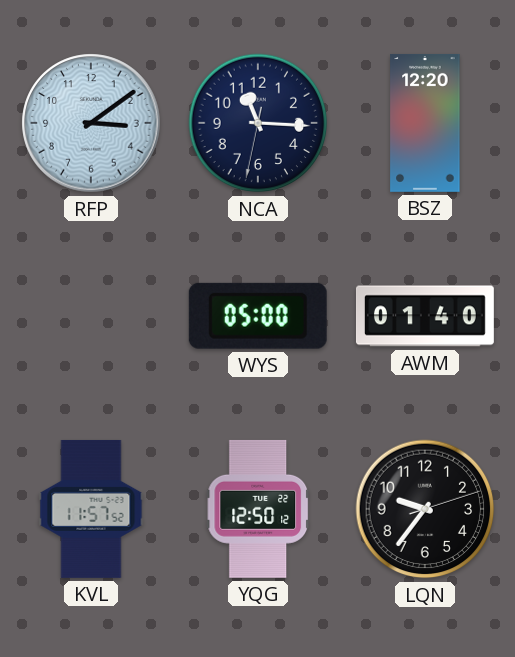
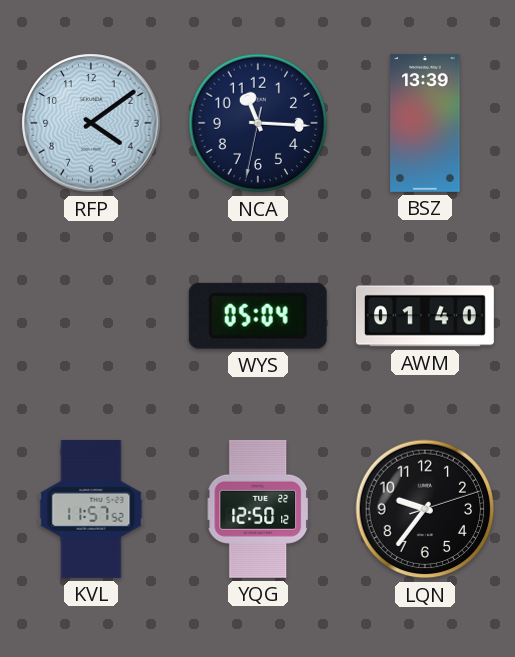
RFP: 3:09 -> 4:09
BSZ: 12:20 -> 13:39
WYS: 05:00 -> 05:04
